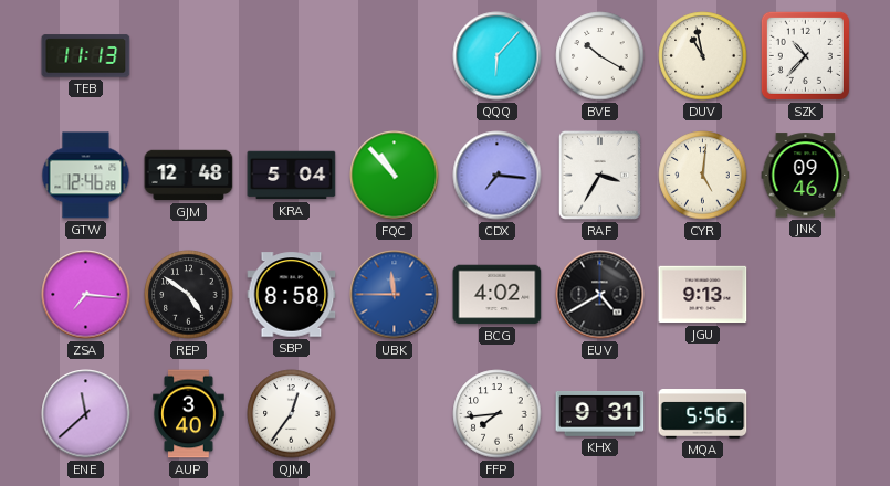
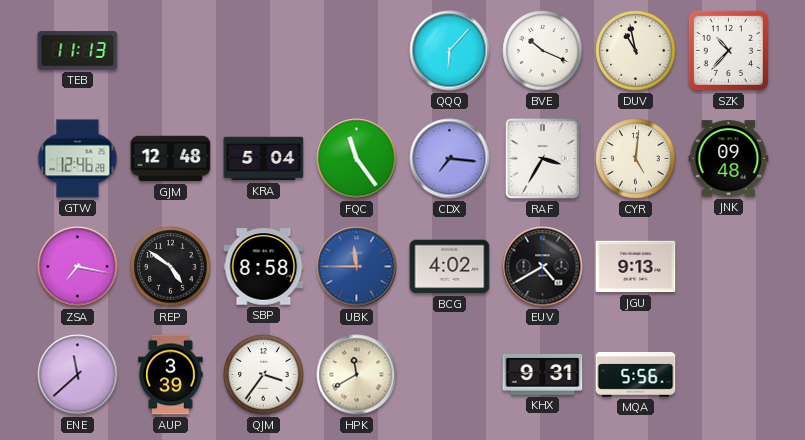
BVE: 10:20 -> 10:19
FQC: 10:53 -> 11:24
JNK: 09:46 -> 09:48
ZSA: 7:16 -> 7:17
AUP: 3:40 -> 3:39
QJM: 12:36 -> 3:36
HPK: none -> 11:40
FFP: 7:44 -> none
